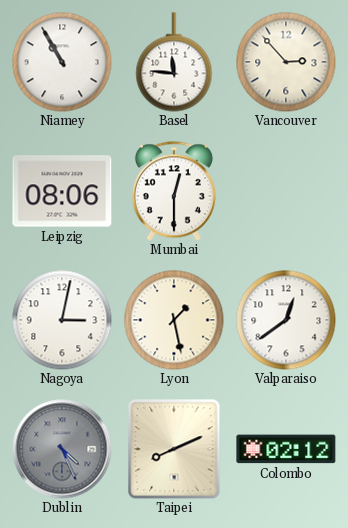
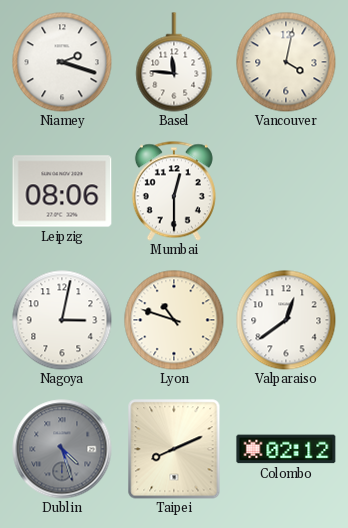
Niamey: 10:55 -> 2:18
Vancouver: 2:53 -> 4:02
Lyon: 1:28 -> 10:48
Dublin: 4:26 -> 4:27
